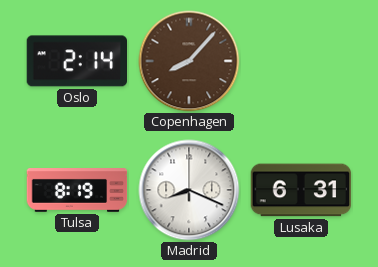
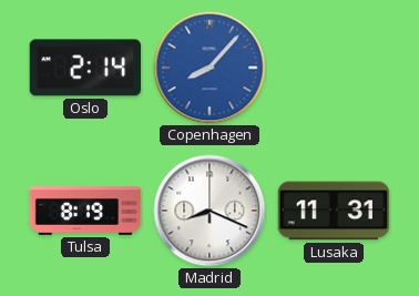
Copenhagen dial: brown -> blue
Lusaka: 6:31 -> 11:31
